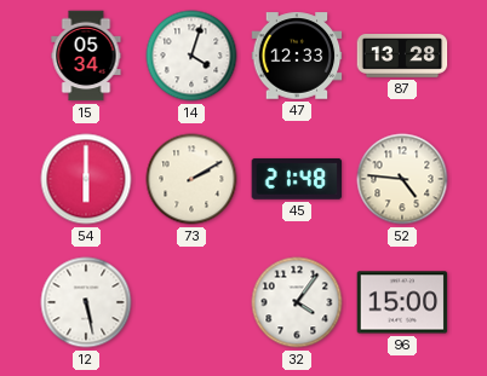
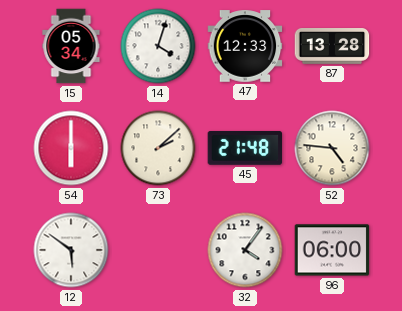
73: 2:10 -> 2:08
12: 5:28 -> 5:51
96: 15:00 -> 06:00
